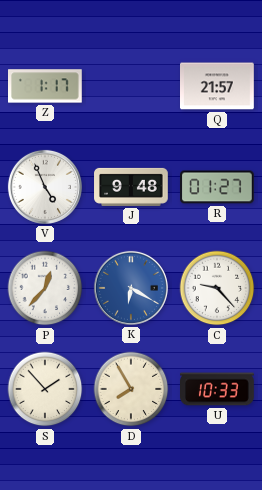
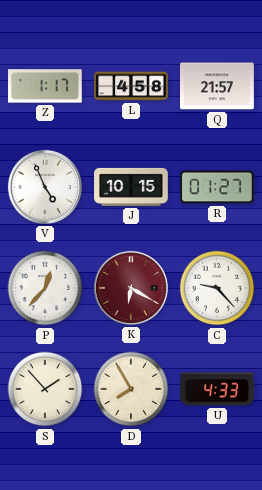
L: none -> 4:58
J: 9:48 -> 10:15
K dial: blue -> burgundy
U: 10:33 -> 4:33
